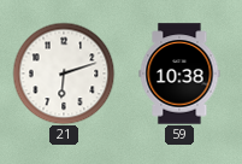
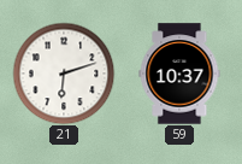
59: 10:38 -> 10:37
